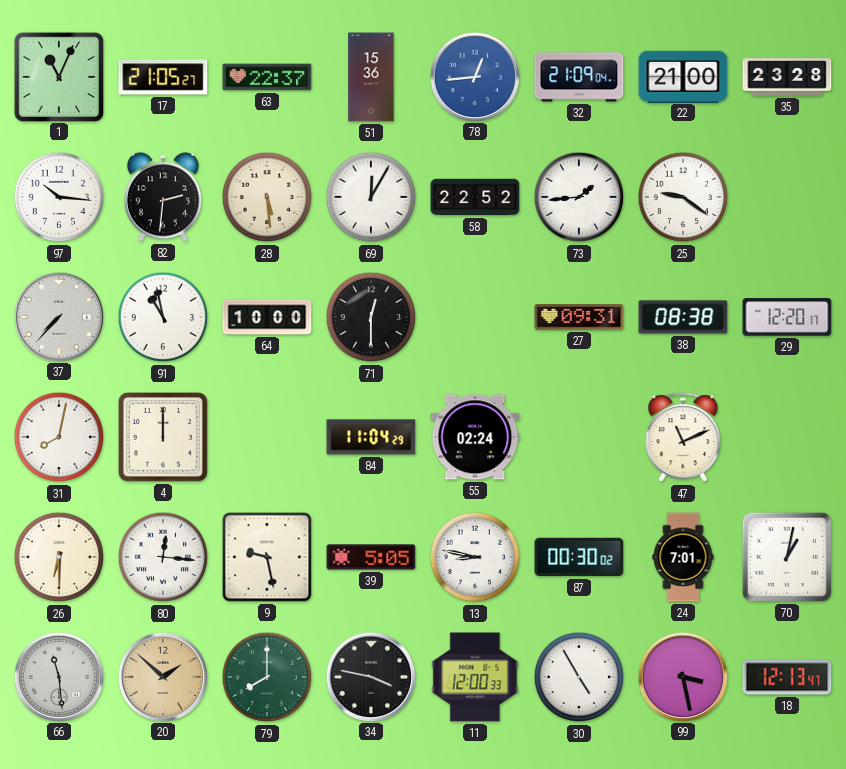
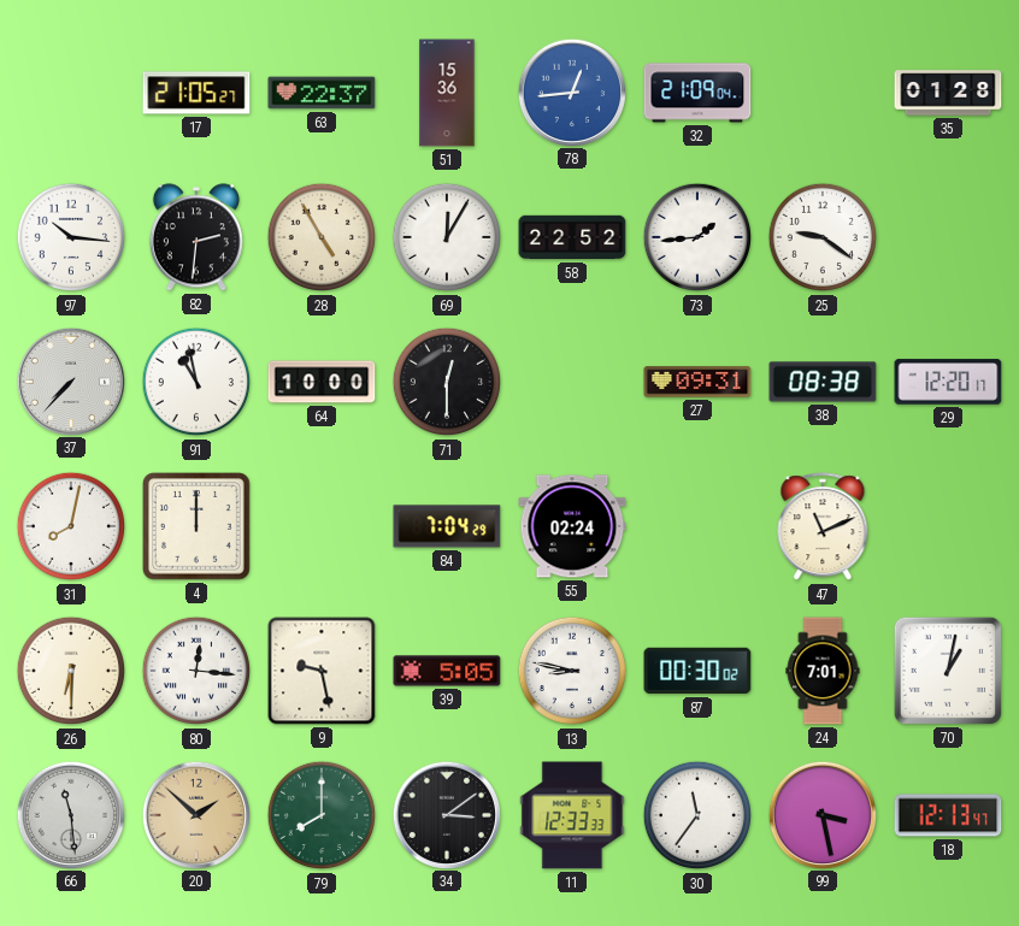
1: 11:04 -> none
22: 21:00 -> none
35: 23:28 -> 01:28
28: 5:29 -> 4:55
84: 11:04 -> 7:04
34: 3:47 -> 3:09
11: 12:00 -> 12:33
30: 4:55 -> 11:36
